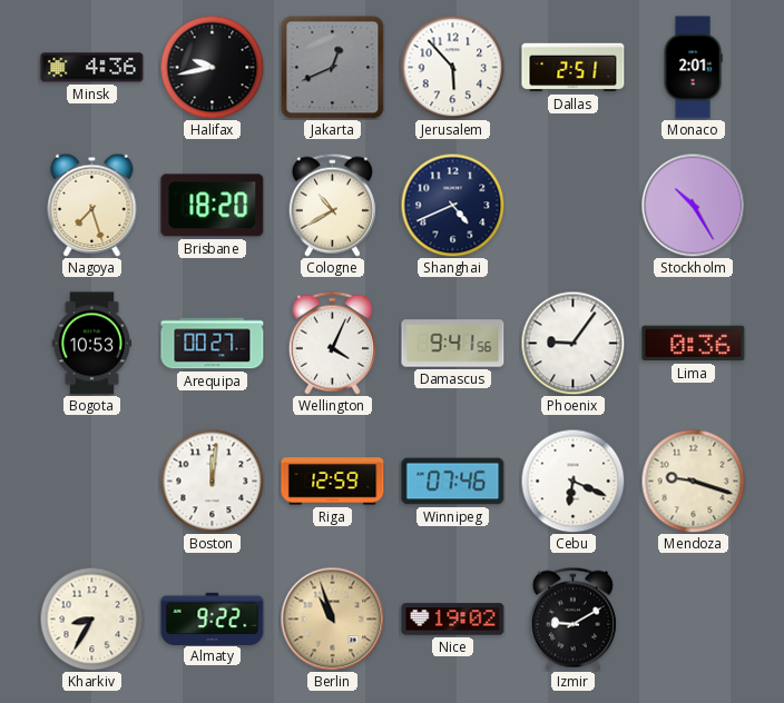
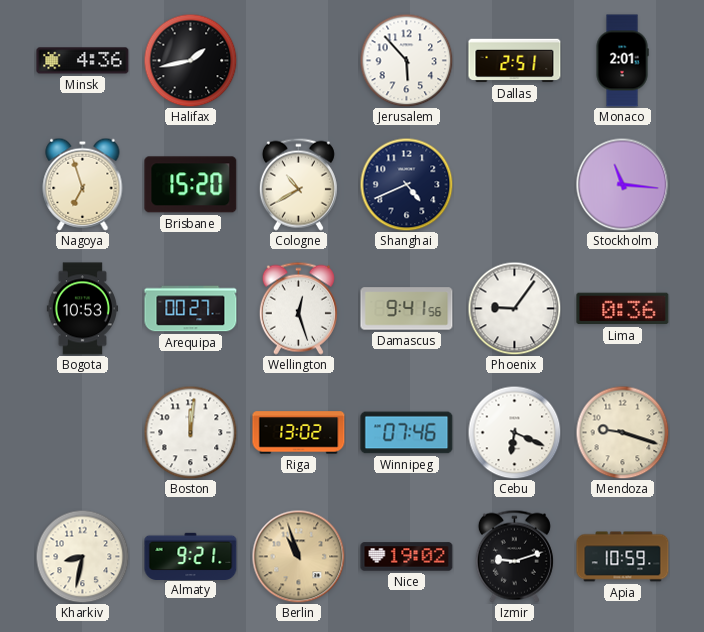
Halifax: 9:43 -> 1:43
Jakarta: 12:41 -> none
Nagoya: 7:27 -> 6:57
Brisbane: 18:20 -> 15:20
Stockholm: 10:25 -> 11:16
Wellington: 4:04 -> 12:27
Riga: 12:59 -> 13:02
Kharkiv: 8:35 -> 8:32
Almaty: 9:22 -> 9:21
Izmir: 9:10 -> 9:12
Apia: none -> 10:59
